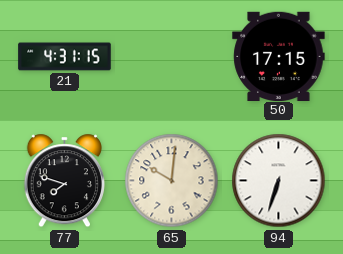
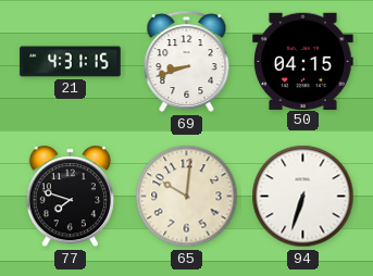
69: none -> 8:42
50: 17:15 -> 04:15
